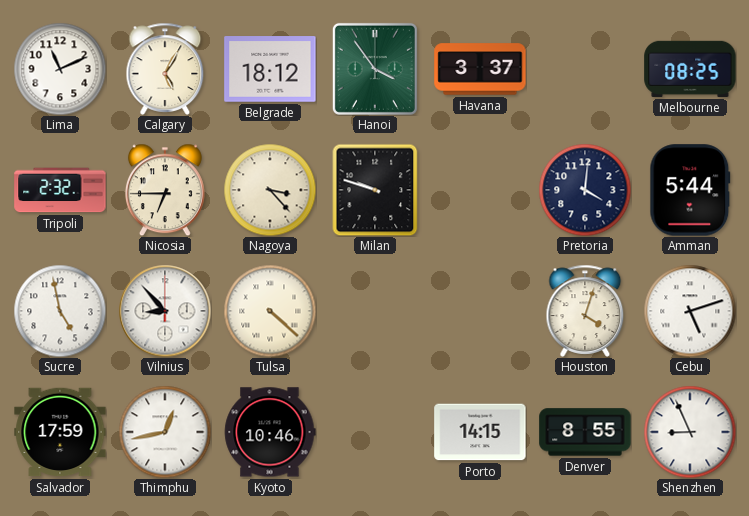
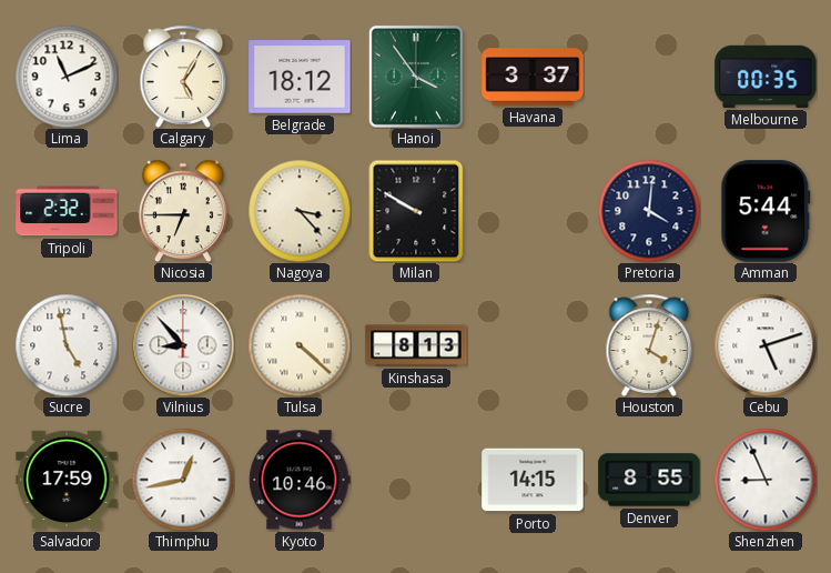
Melbourne: 08:25 -> 00:35
Milan: 9:48 -> 9:50
Kinshasa: none -> 8:13
